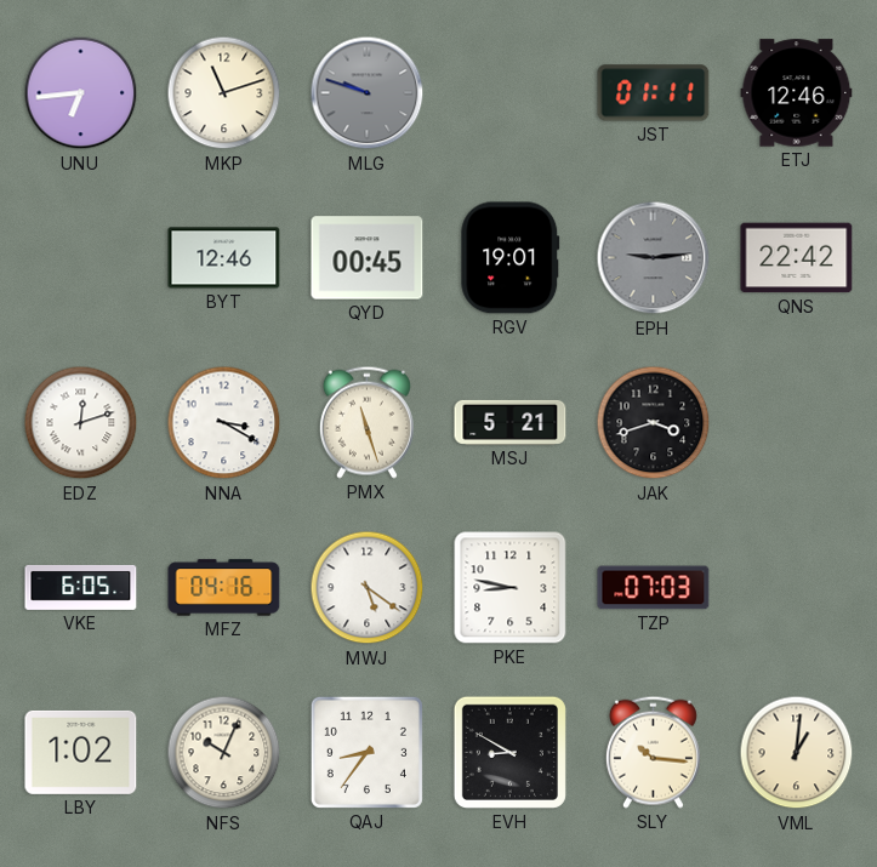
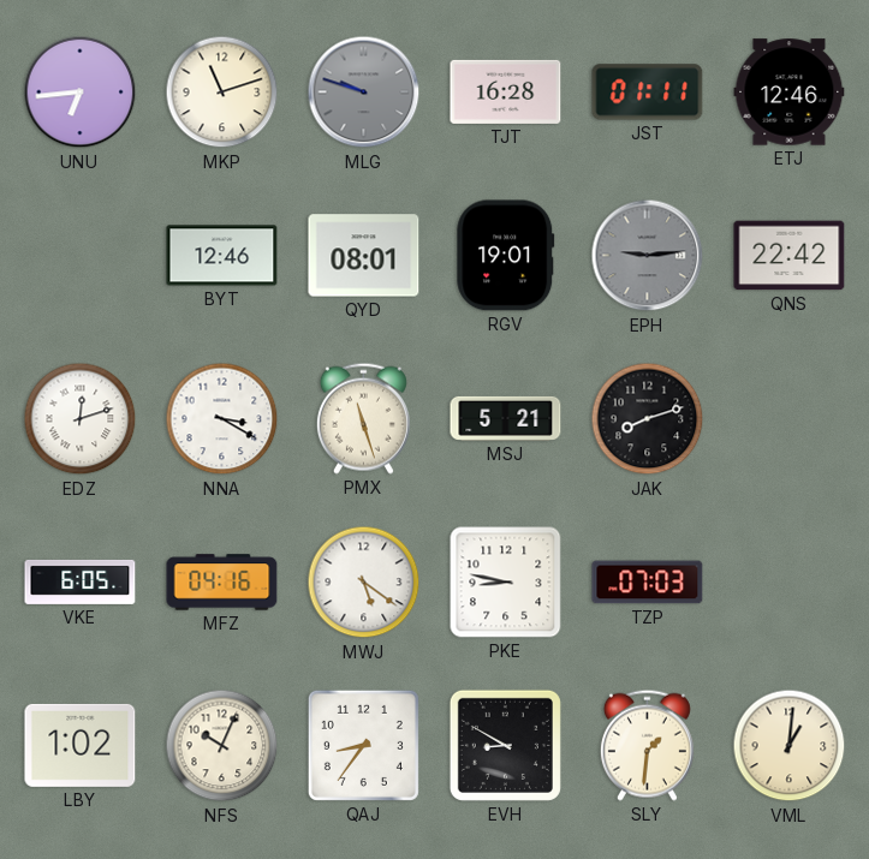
TJT: none -> 16:28
QYD: 00:45 -> 08:01
JAK: 3:42 -> 8:12
SLY: 10:16 -> 1:31
